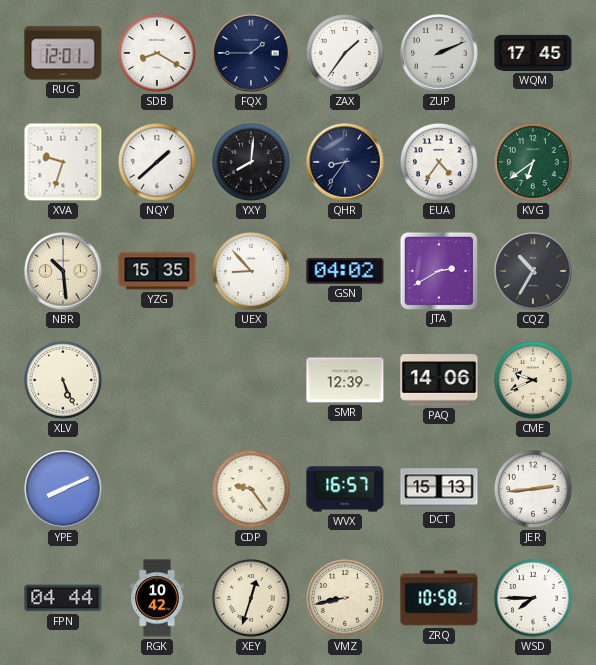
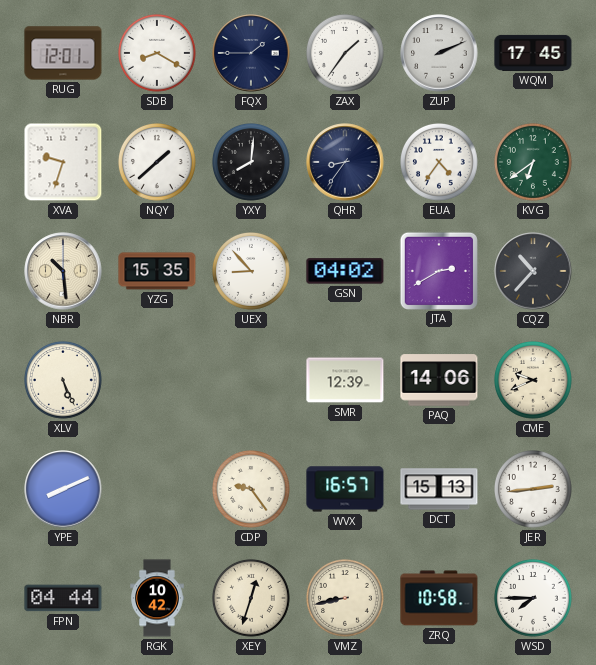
CQZ: 10:35 -> 10:37
